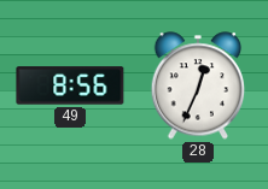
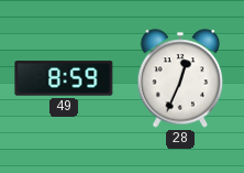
49: 8:56 -> 8:59
